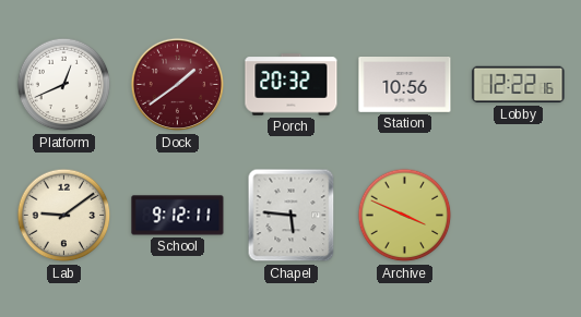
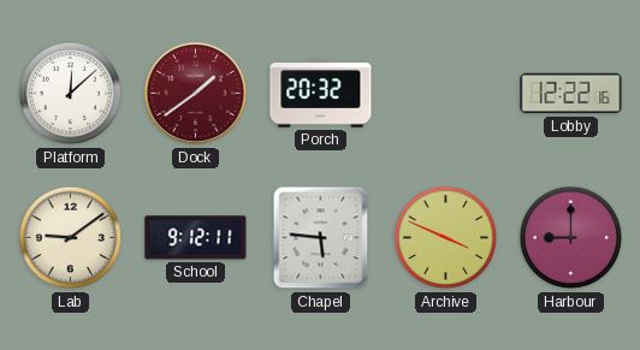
Platform: 12:41 -> 12:08
Station: 10:56 -> none
Harbour: none -> 9:00
